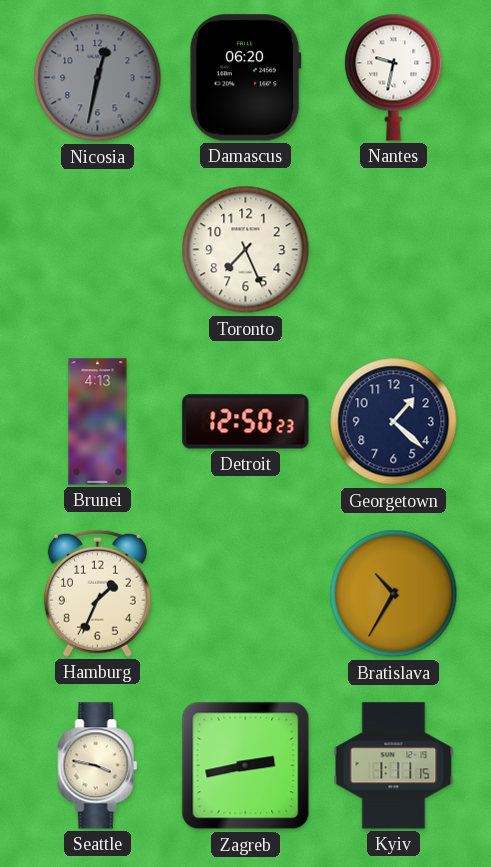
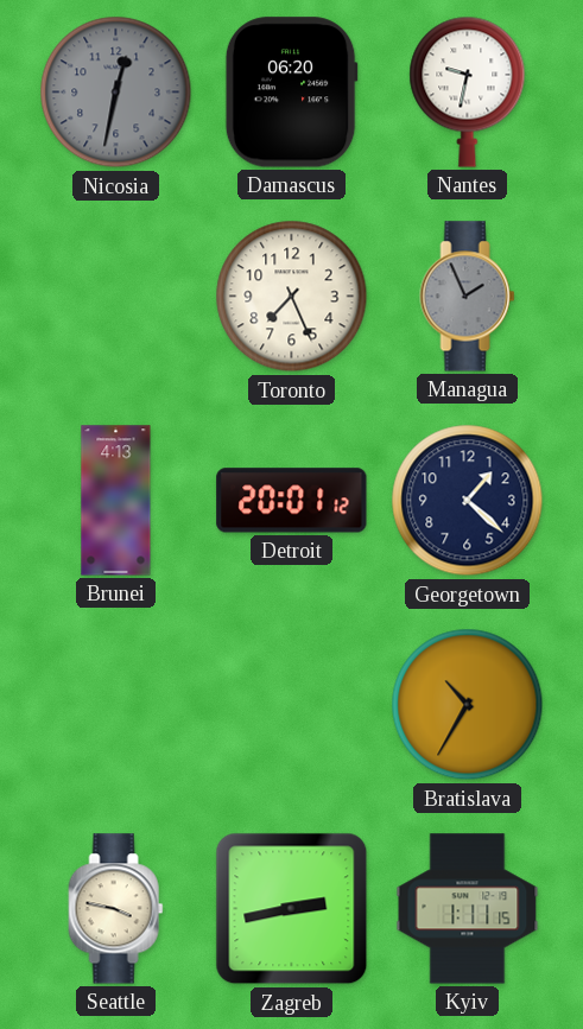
Managua: none -> 1:56
Detroit: 12:50 -> 20:01
Hamburg: 1:34 -> none
